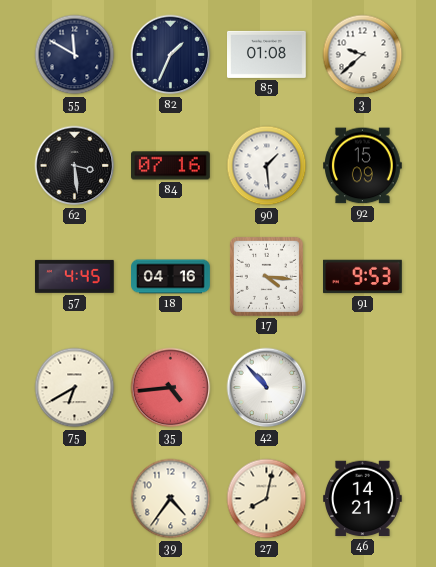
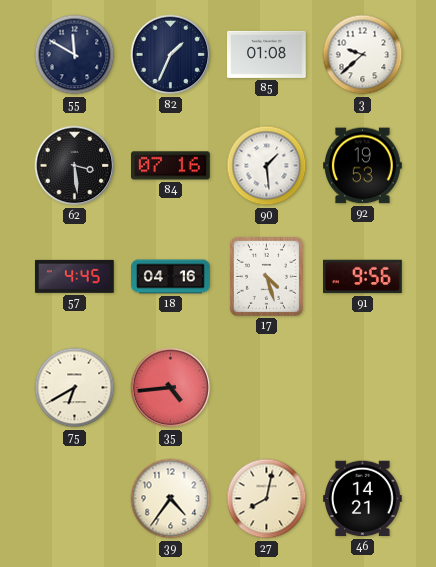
92: 15:09 -> 19:53
17: 4:16 -> 4:27
91: 9:53 -> 9:56
42: 10:53 -> none
